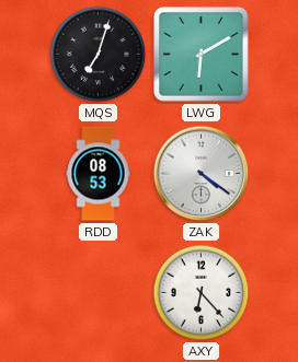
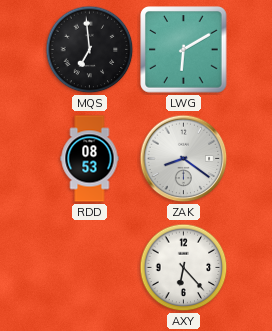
MQS: 7:03 -> 6:59
ZAK: 4:21 -> 8:21
